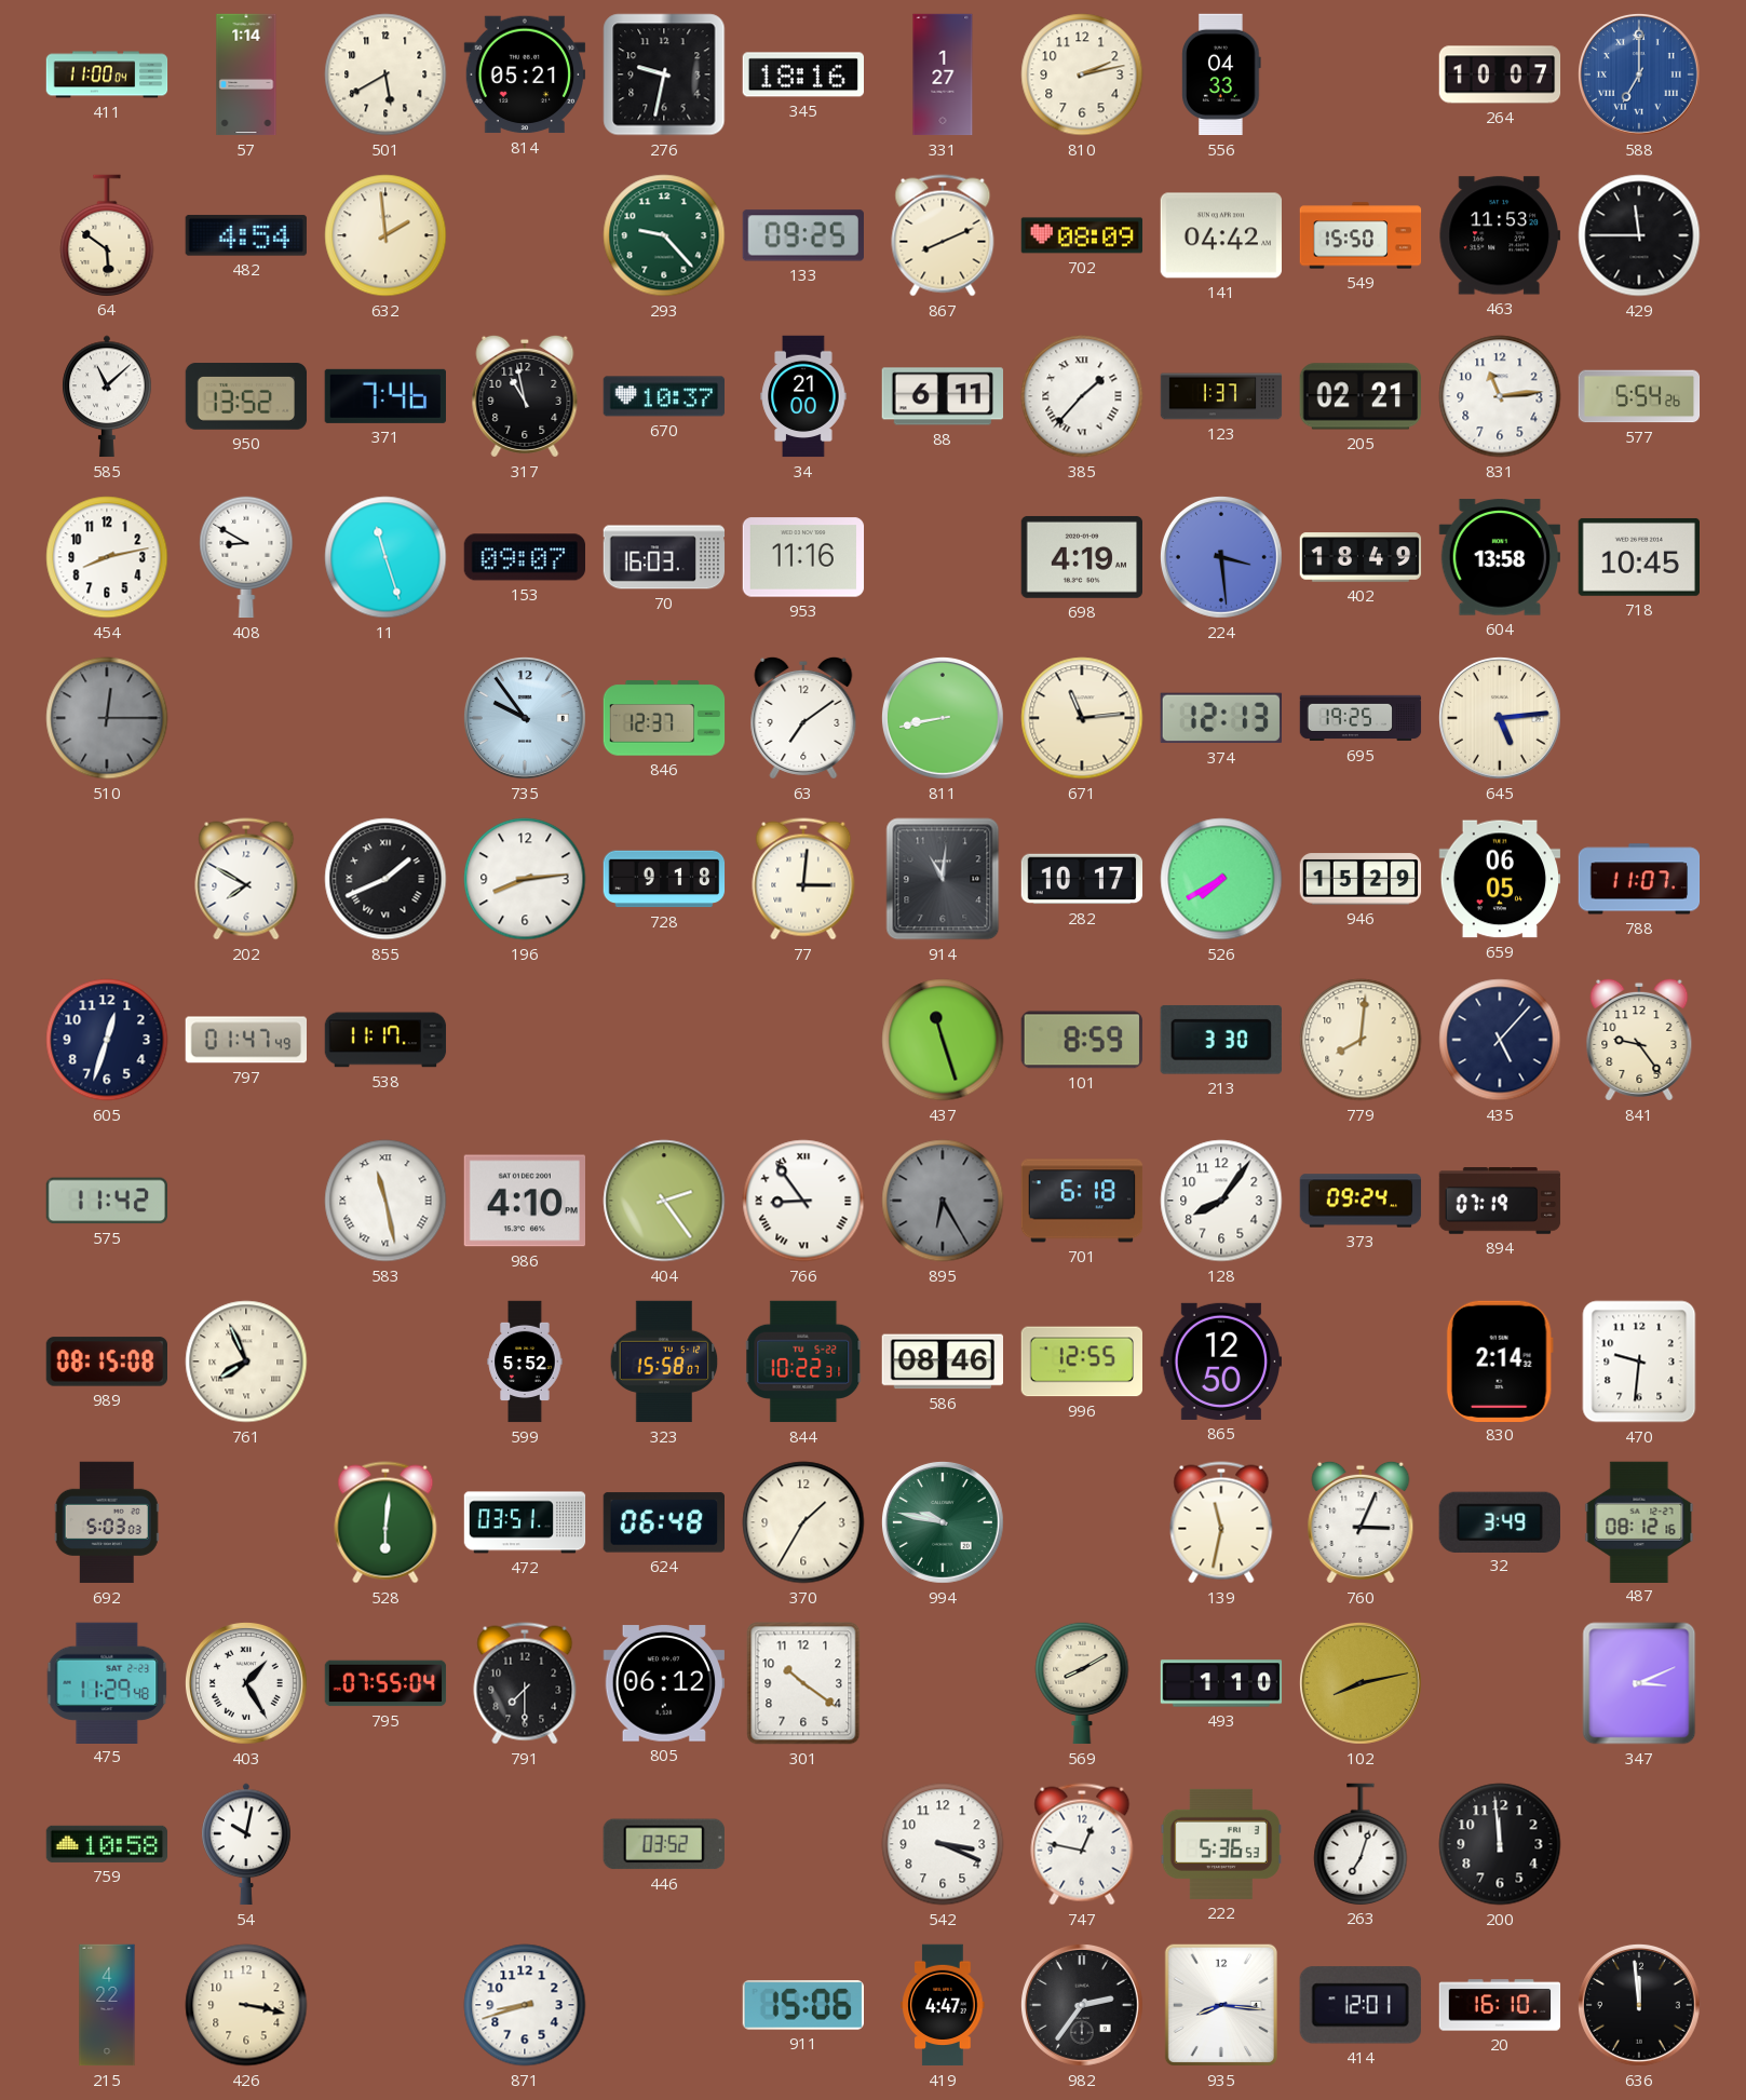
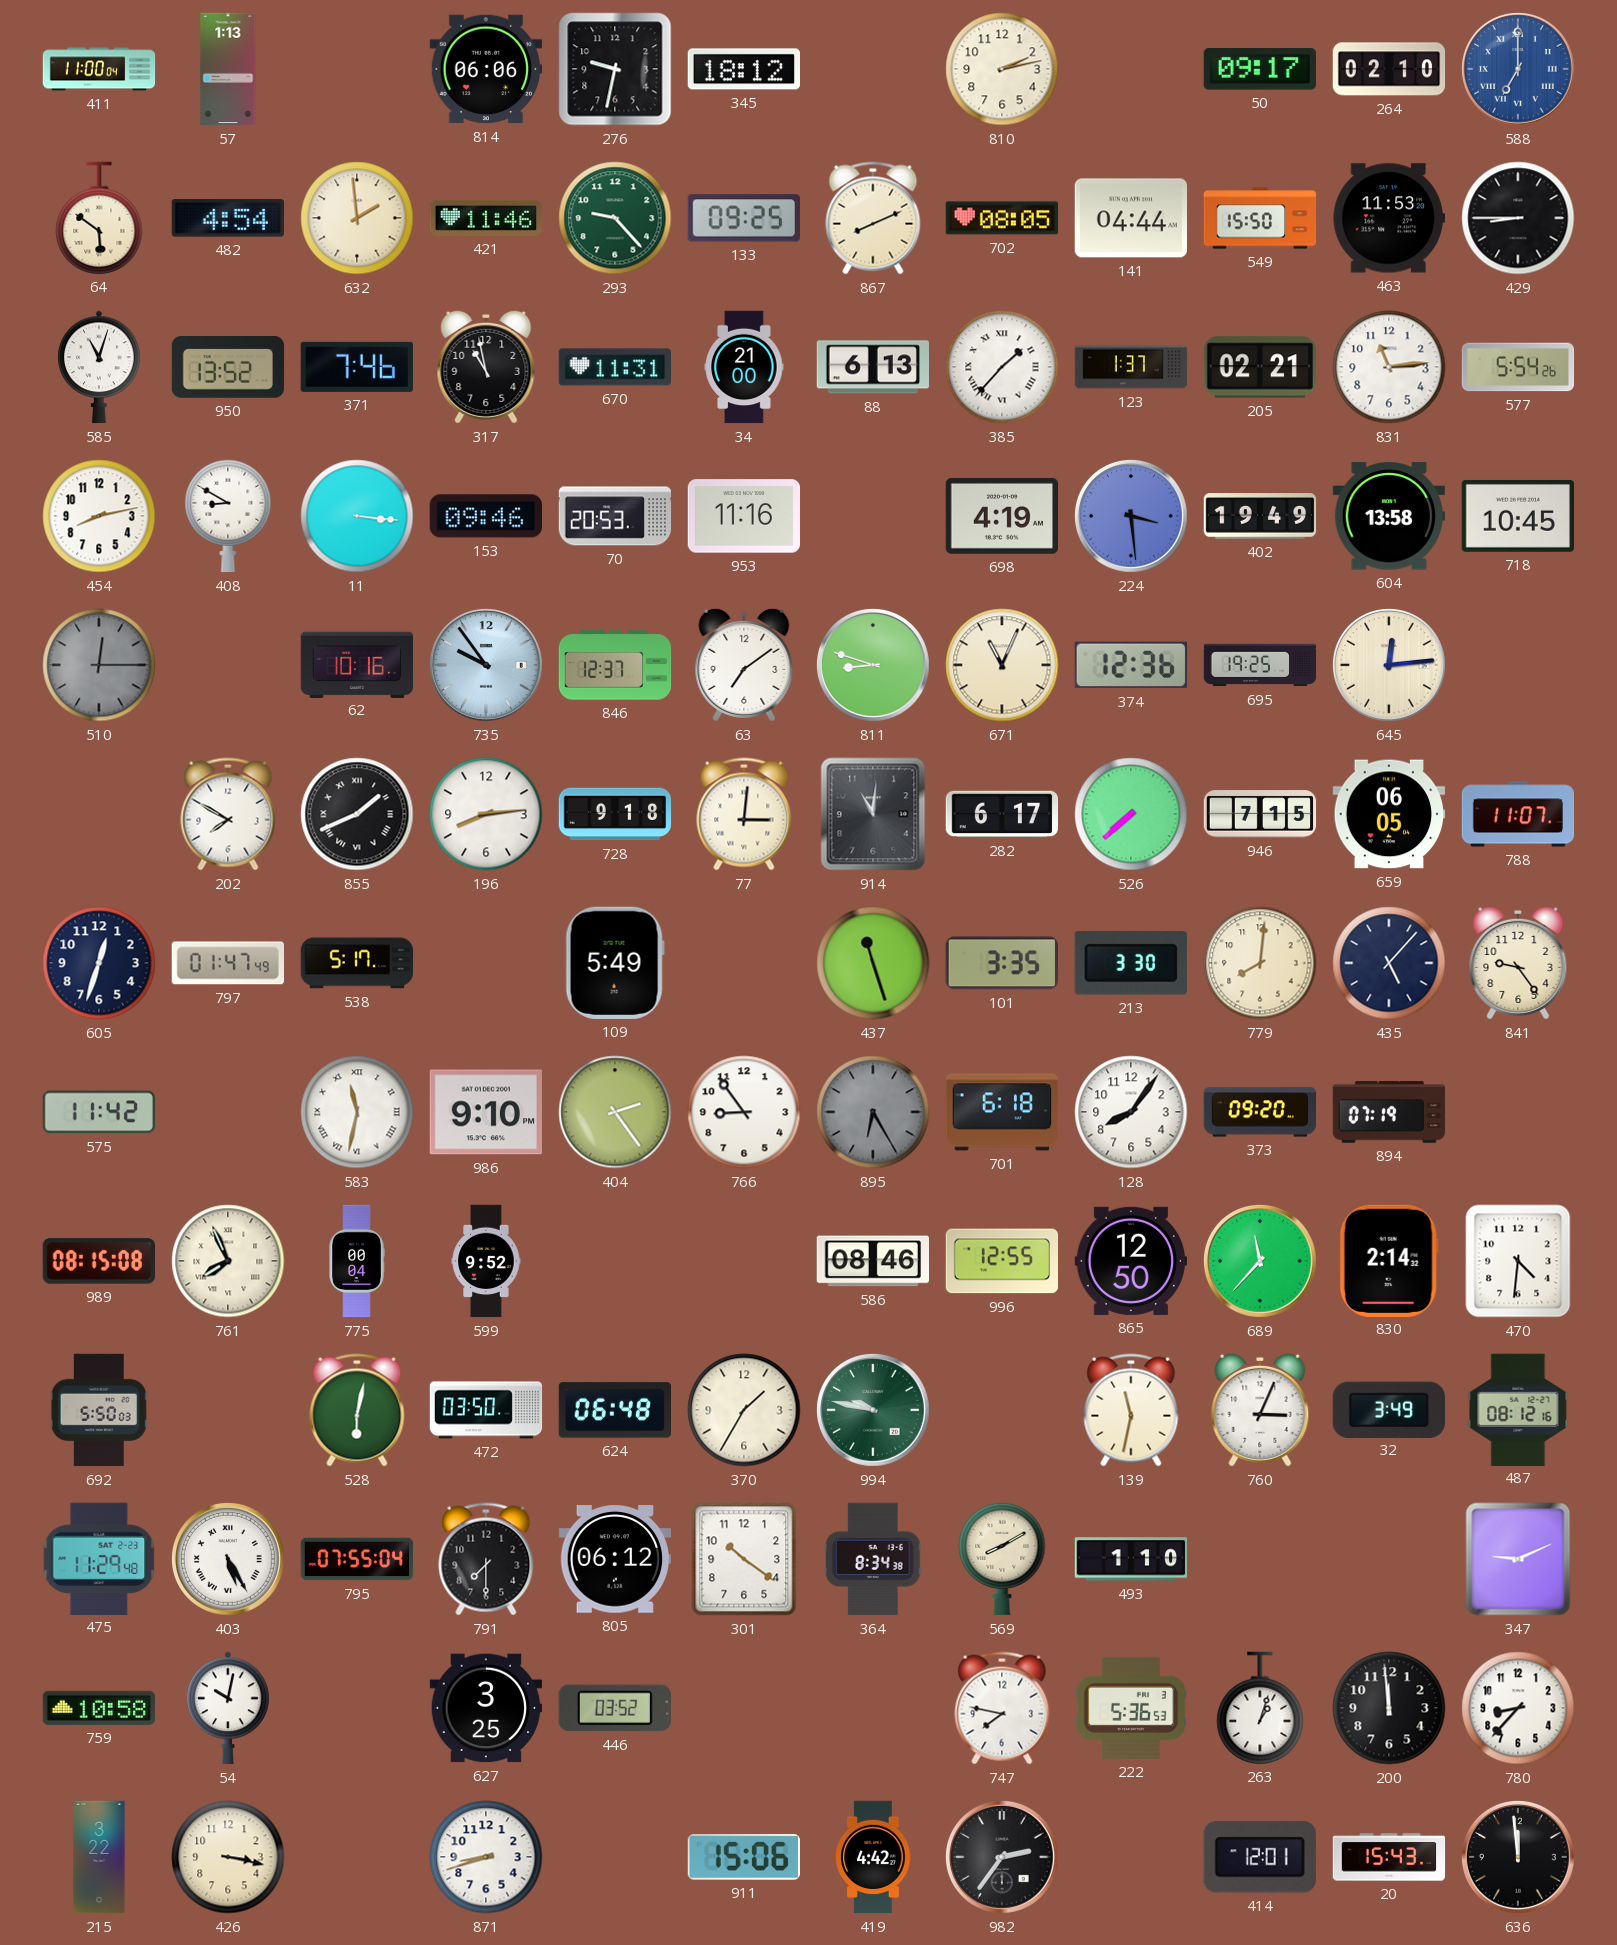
57: 1:14 -> 1:13
501: 5:40 -> none
814: 05:21 -> 06:06
345: 18:16 -> 18:12
331: 1:27 -> none
556: 04:33 -> none
50: none -> 09:17
264: 10:07 -> 02:10
421: none -> 11:46
702: 08:09 -> 08:05
141: 04:42 -> 04:44
429: 11:45 -> 8:45
585: 11:08 -> 11:03
670: 10:37 -> 11:31
88: 6:11 -> 6:13
11: 11:27 -> 3:16
153: 09:07 -> 09:46
70: 16:03 -> 20:53
402: 18:49 -> 19:49
62: none -> 10:16
811: 8:43 -> 8:48
671: 11:14 -> 11:04
374: 12:13 -> 12:36
645: 5:14 -> 12:14
282: 10:17 -> 6:17
526: 7:40 -> 7:38
946: 15:29 -> 7:15
538: 11:17 -> 5:17
109: none -> 5:49
101: 8:59 -> 3:35
583: 11:28 -> 11:32
986: 4:10 -> 9:10
766 numerals: Roman -> Arabic
373: 09:24 -> 09:20
775: none -> 00:04
599: 5:52 -> 9:52
323: 15:58 -> none
844: 10:22 -> none
689: none -> 11:37
470: 9:31 -> 4:31
692: 5:03 -> 5:50
528: 6:01 -> 6:02
472: 03:51 -> 03:50
403: 1:25 -> 5:25
364: none -> 8:34
102: 8:13 -> none
347: 3:11 -> 9:11
627: none -> 3:25
542: 3:19 -> none
747: 12:47 -> 7:47
263: 7:03 -> 1:03
780: none -> 8:37
215: 4:22 -> 3:22
419: 4:47 -> 4:42
935: 8:16 -> none
20: 16:10 -> 15:43
